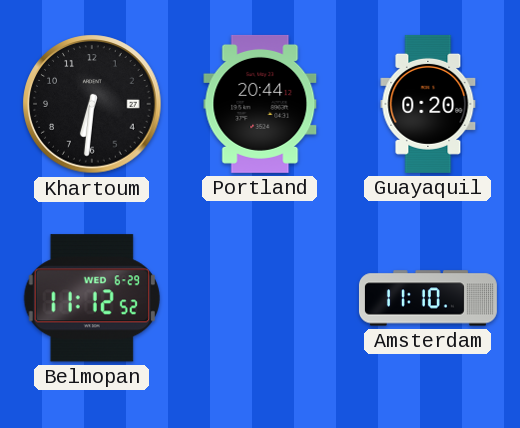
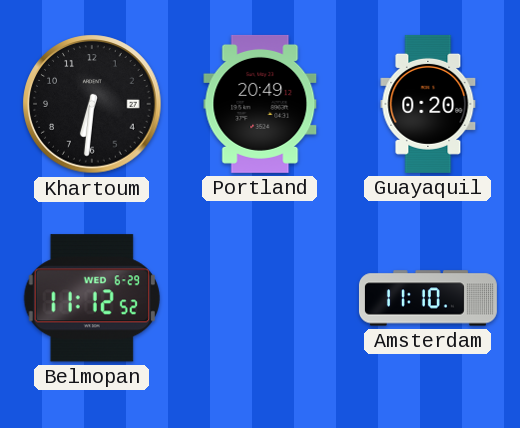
Portland: 20:44 -> 20:49
